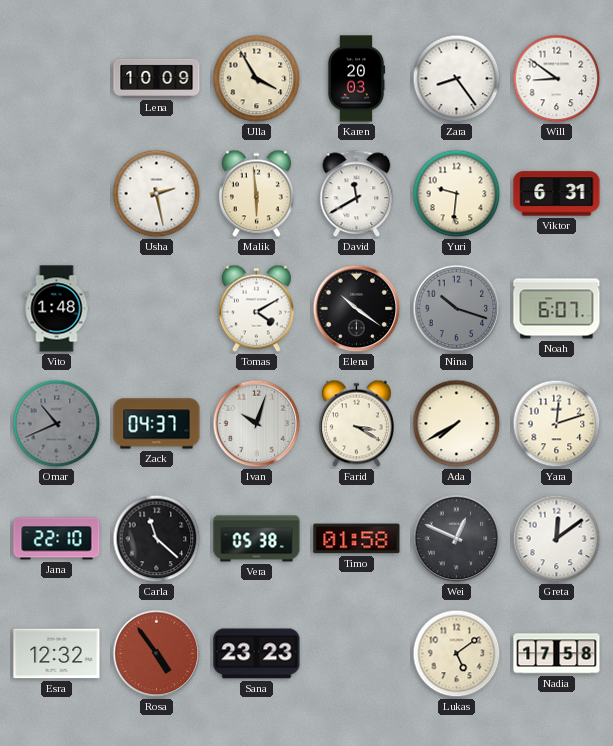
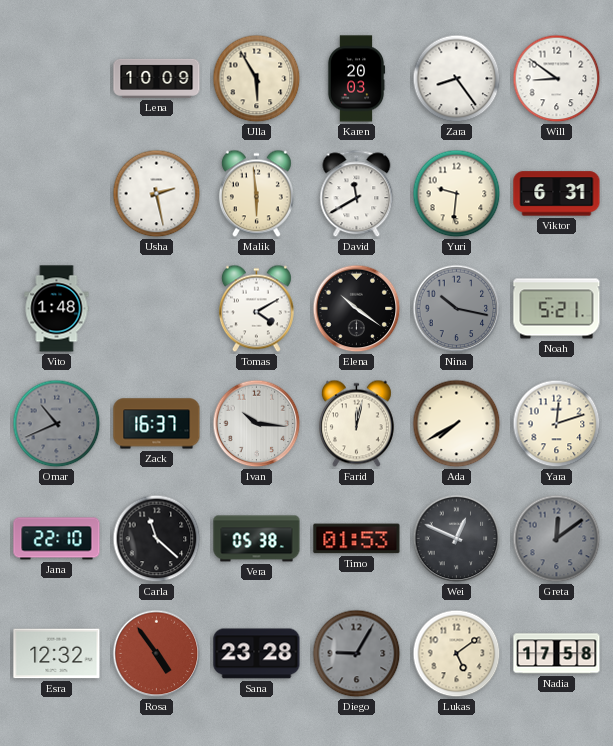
Ulla: 3:55 -> 5:55
Nina: 10:18 -> 10:17
Noah: 6:07 -> 5:21
Zack: 04:37 -> 16:37
Ivan: 10:03 -> 10:16
Farid: 3:20 -> 12:02
Timo: 01:58 -> 01:53
Greta dial: white -> grey
Sana: 23:23 -> 23:28
Diego: none -> 9:05
